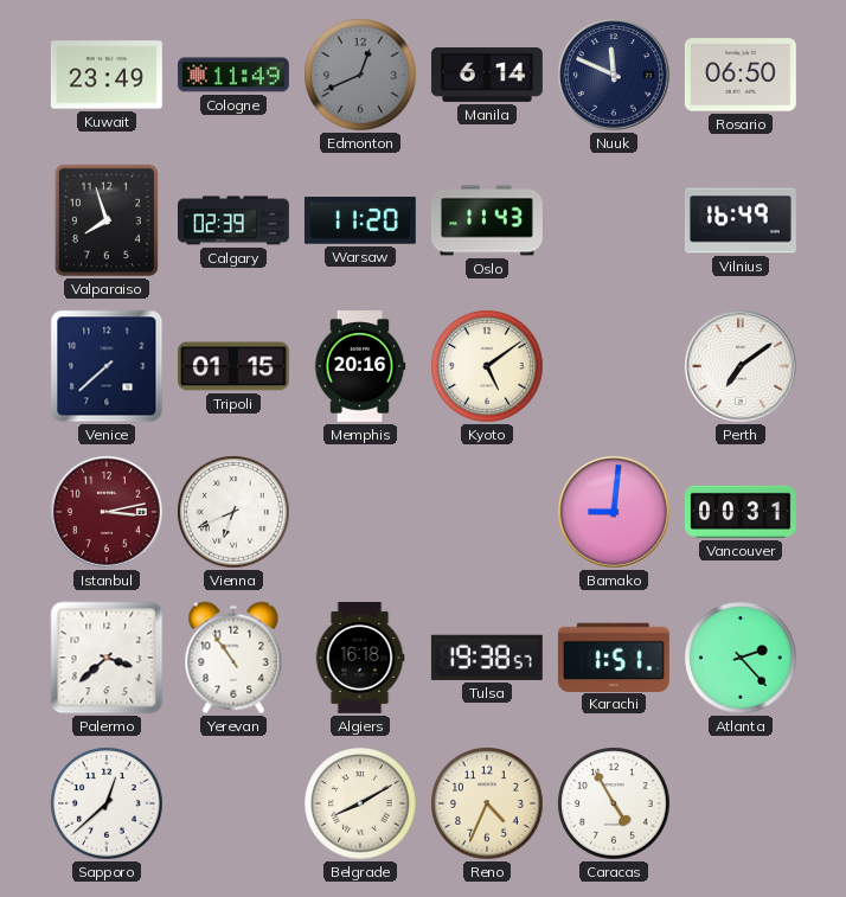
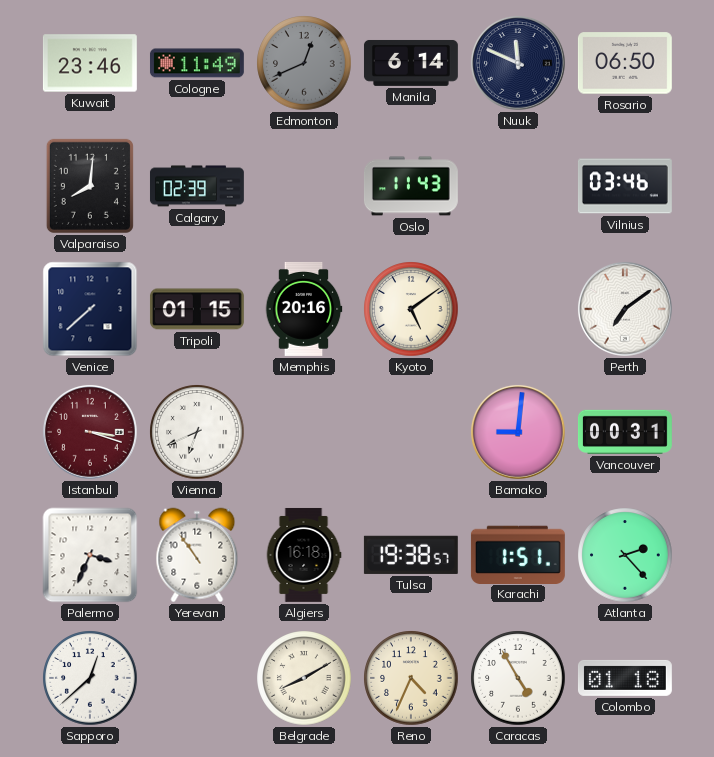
Kuwait: 23:49 -> 23:46
Valparaiso: 7:57 -> 8:01
Warsaw: 11:20 -> none
Vilnius: 16:49 -> 03:46
Istanbul: 3:13 -> 3:18
Palermo: 3:38 -> 3:34
Colombo: none -> 01:18
